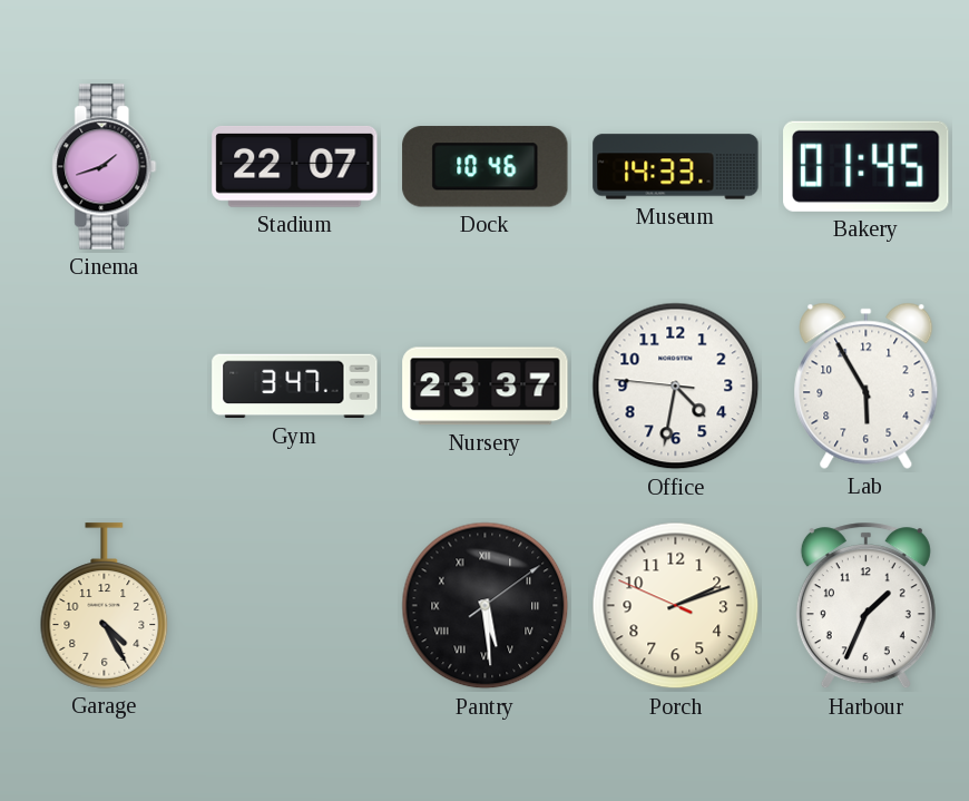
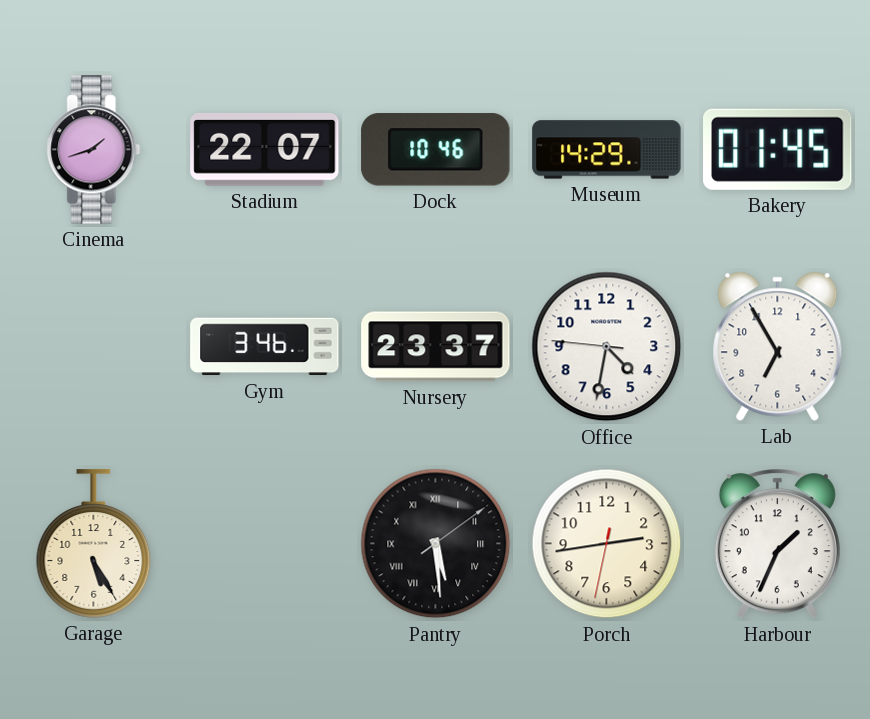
Museum: 14:33 -> 14:29
Gym: 3:47 -> 3:46
Lab: 5:55 -> 6:55
Garage: 4:25 -> 5:25
Porch: 2:11 -> 2:43
